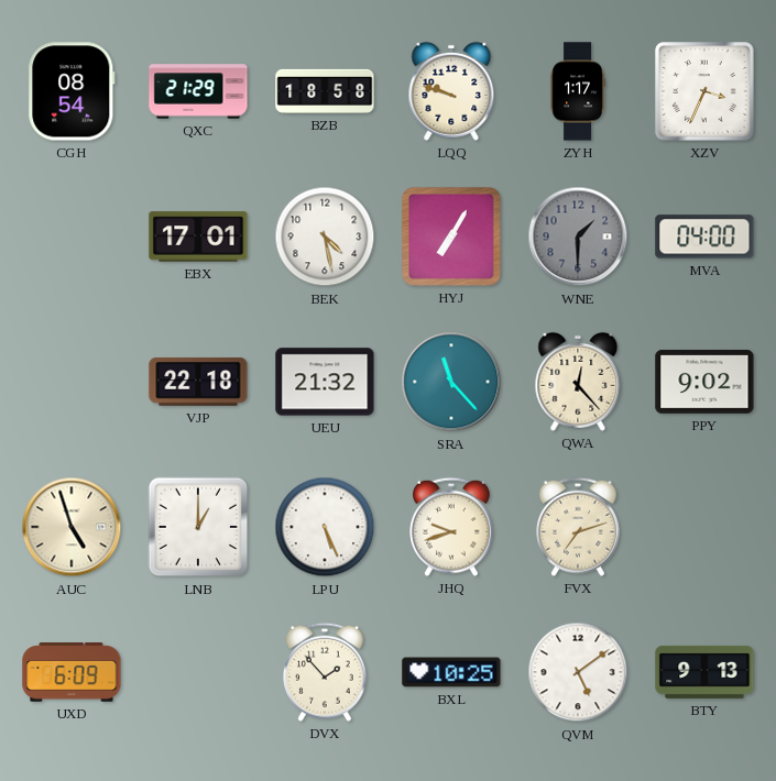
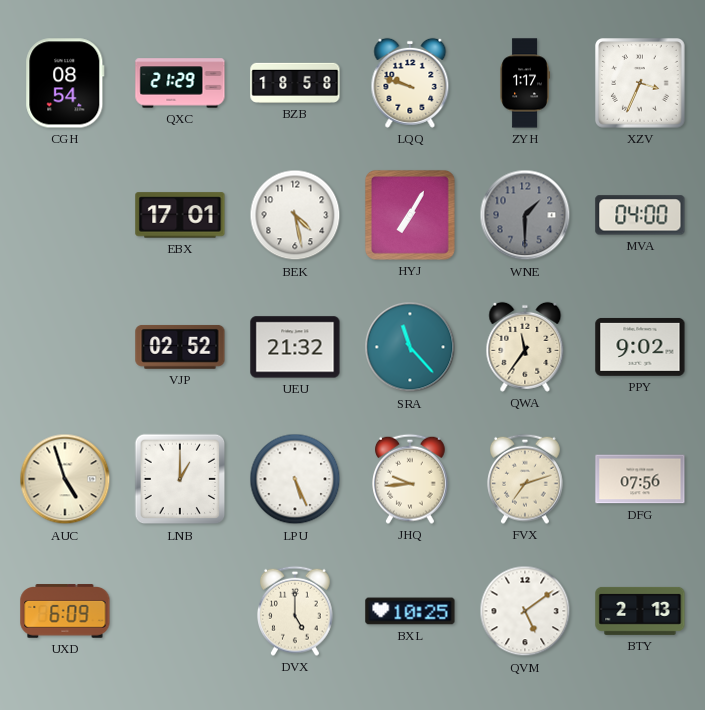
VJP: 22:18 -> 02:52
QWA: 12:23 -> 11:36
JHQ: 9:42 -> 9:44
DFG: none -> 07:56
DVX: 1:53 -> 5:00
BTY: 9:13 -> 2:13
